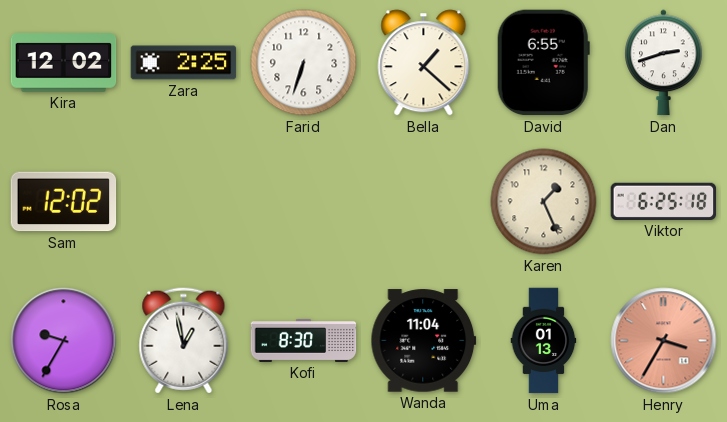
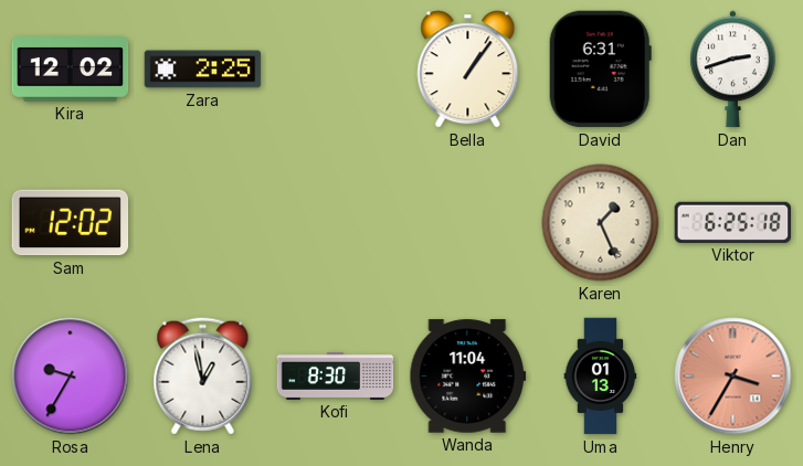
Farid: 6:33 -> none
Bella: 1:22 -> 1:06
David: 6:55 -> 6:31
